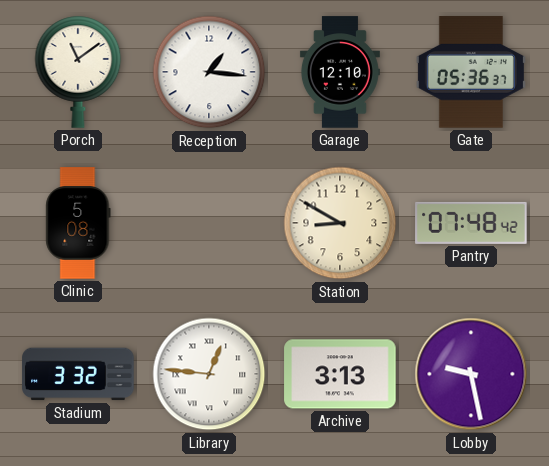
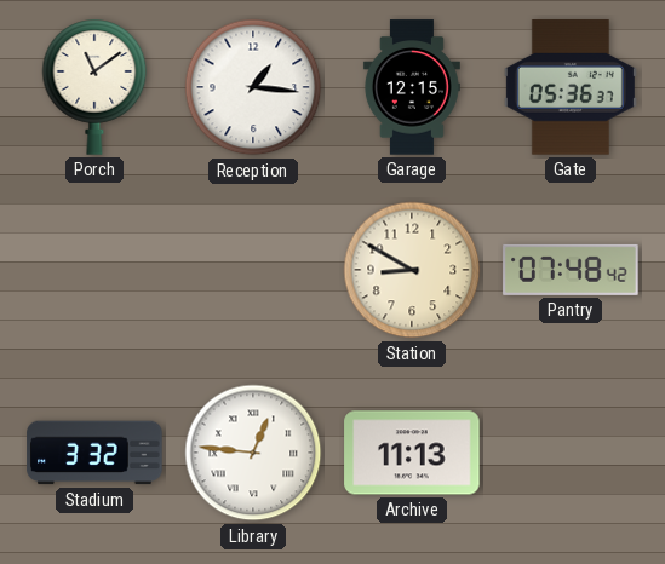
Garage: 12:10 -> 12:15
Clinic: 5:08 -> none
Archive: 3:13 -> 11:13
Lobby: 9:28 -> none
